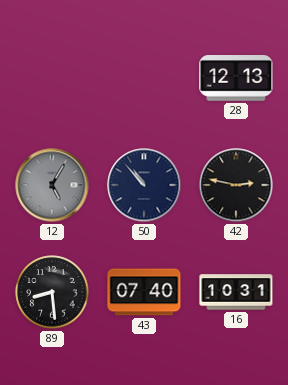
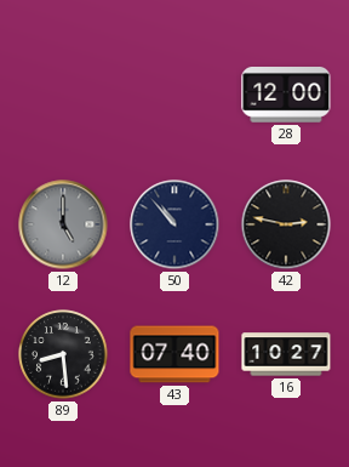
28: 12:13 -> 12:00
12: 5:05 -> 5:00
16: 10:31 -> 10:27
